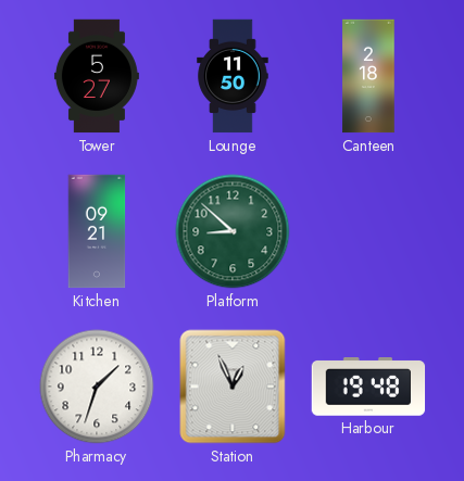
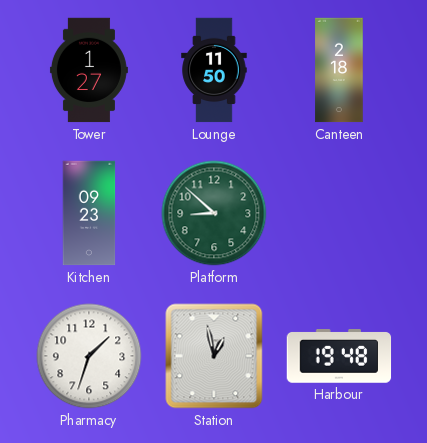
Tower: 5:27 -> 1:27
Kitchen: 09:21 -> 09:23
Station: 12:56 -> 12:58
